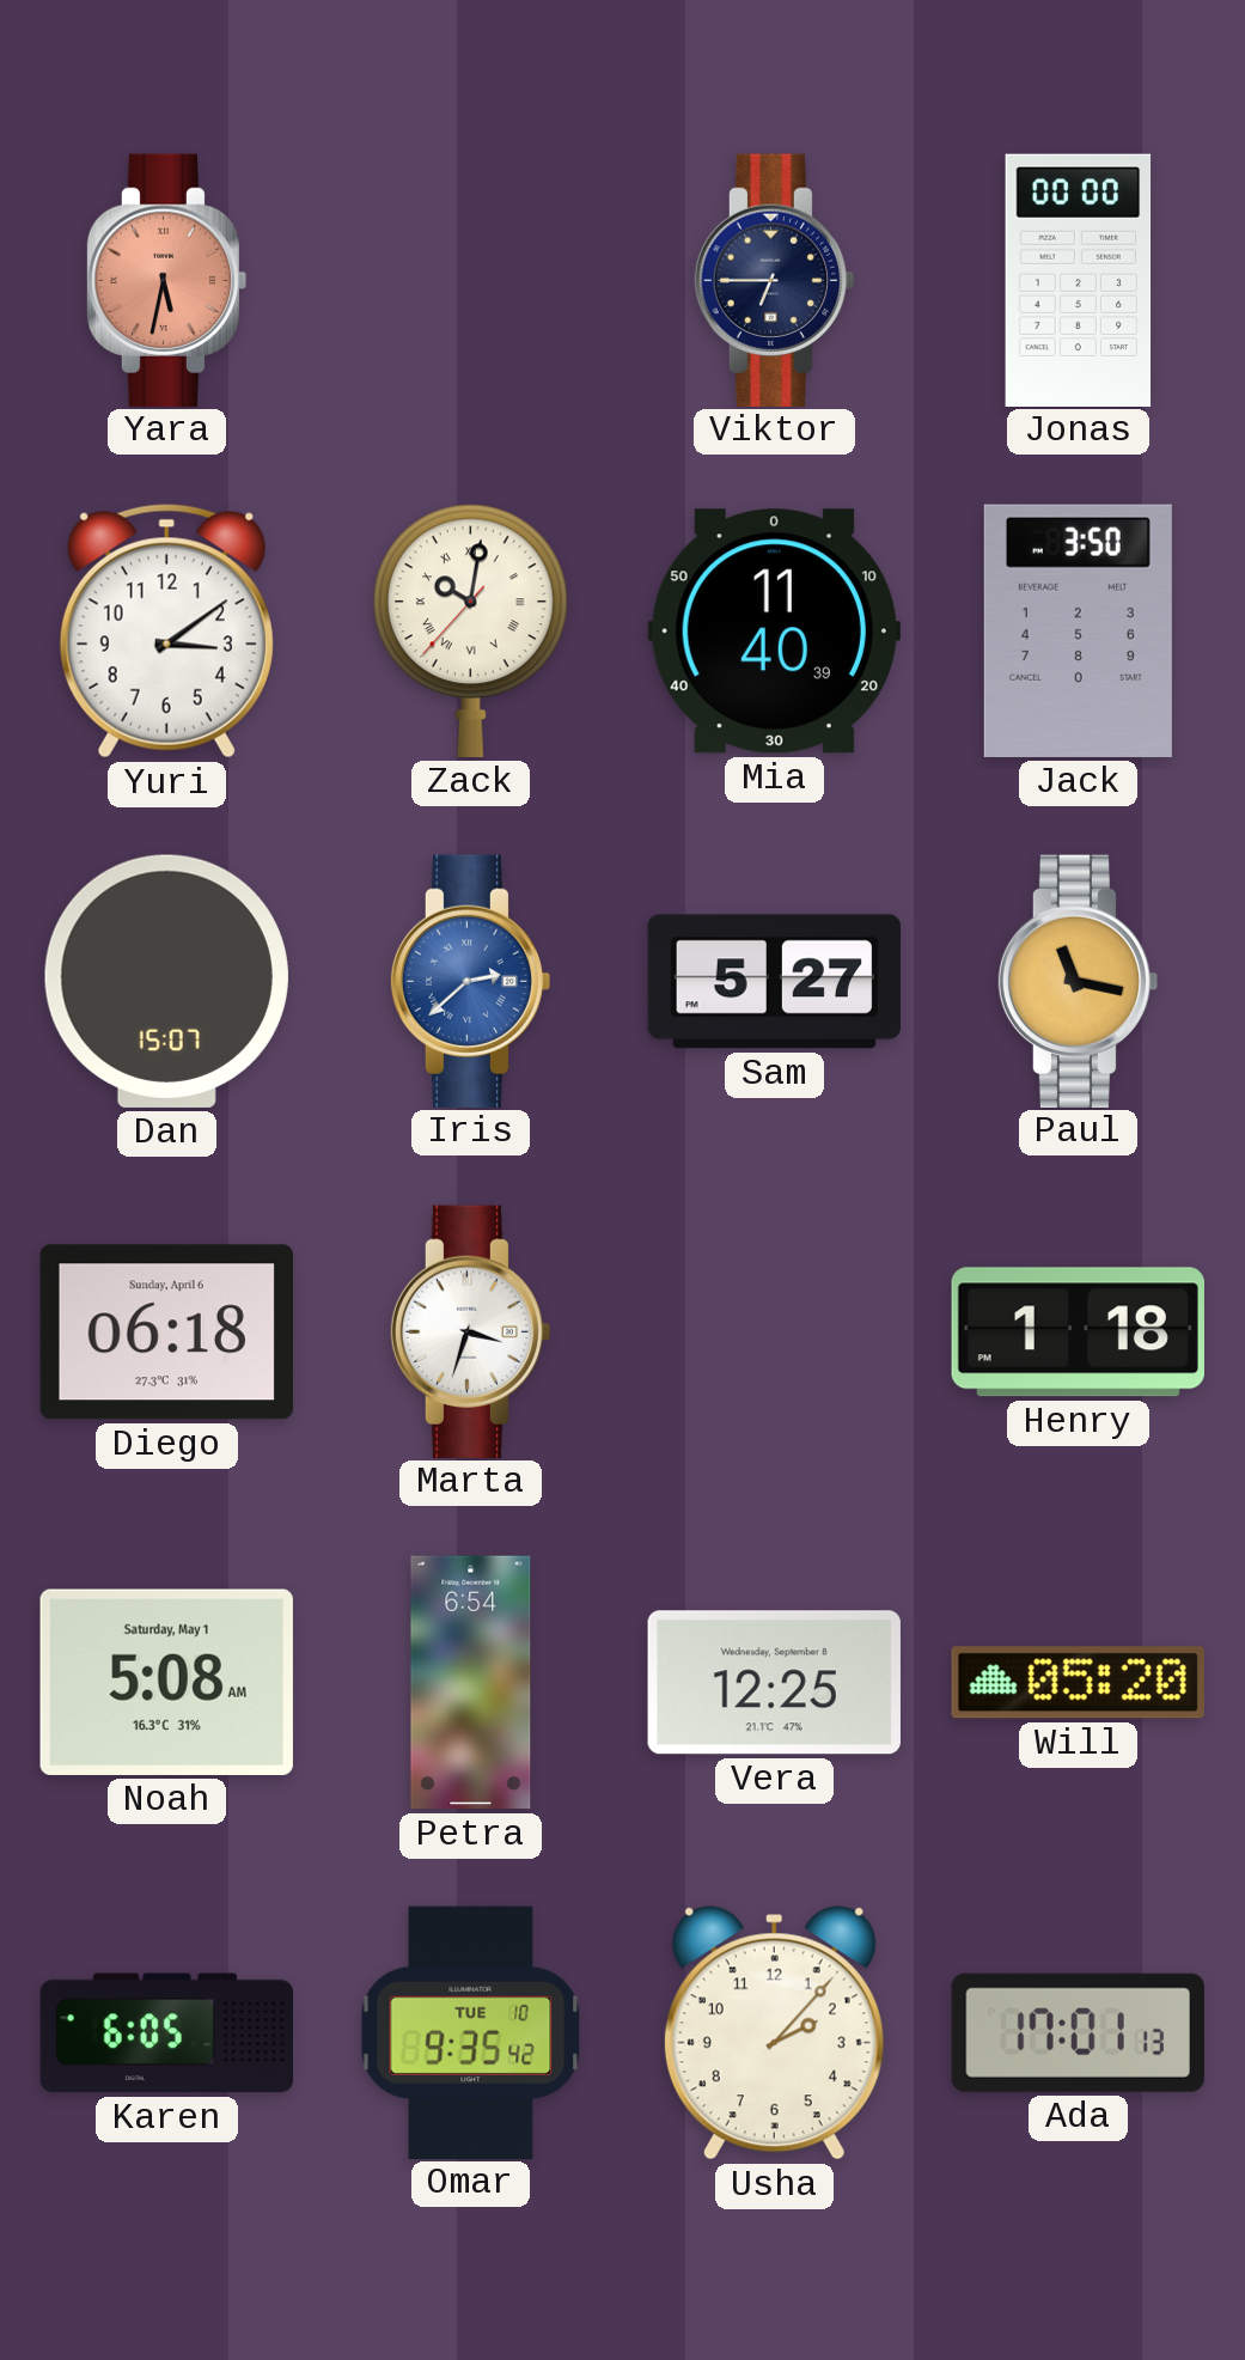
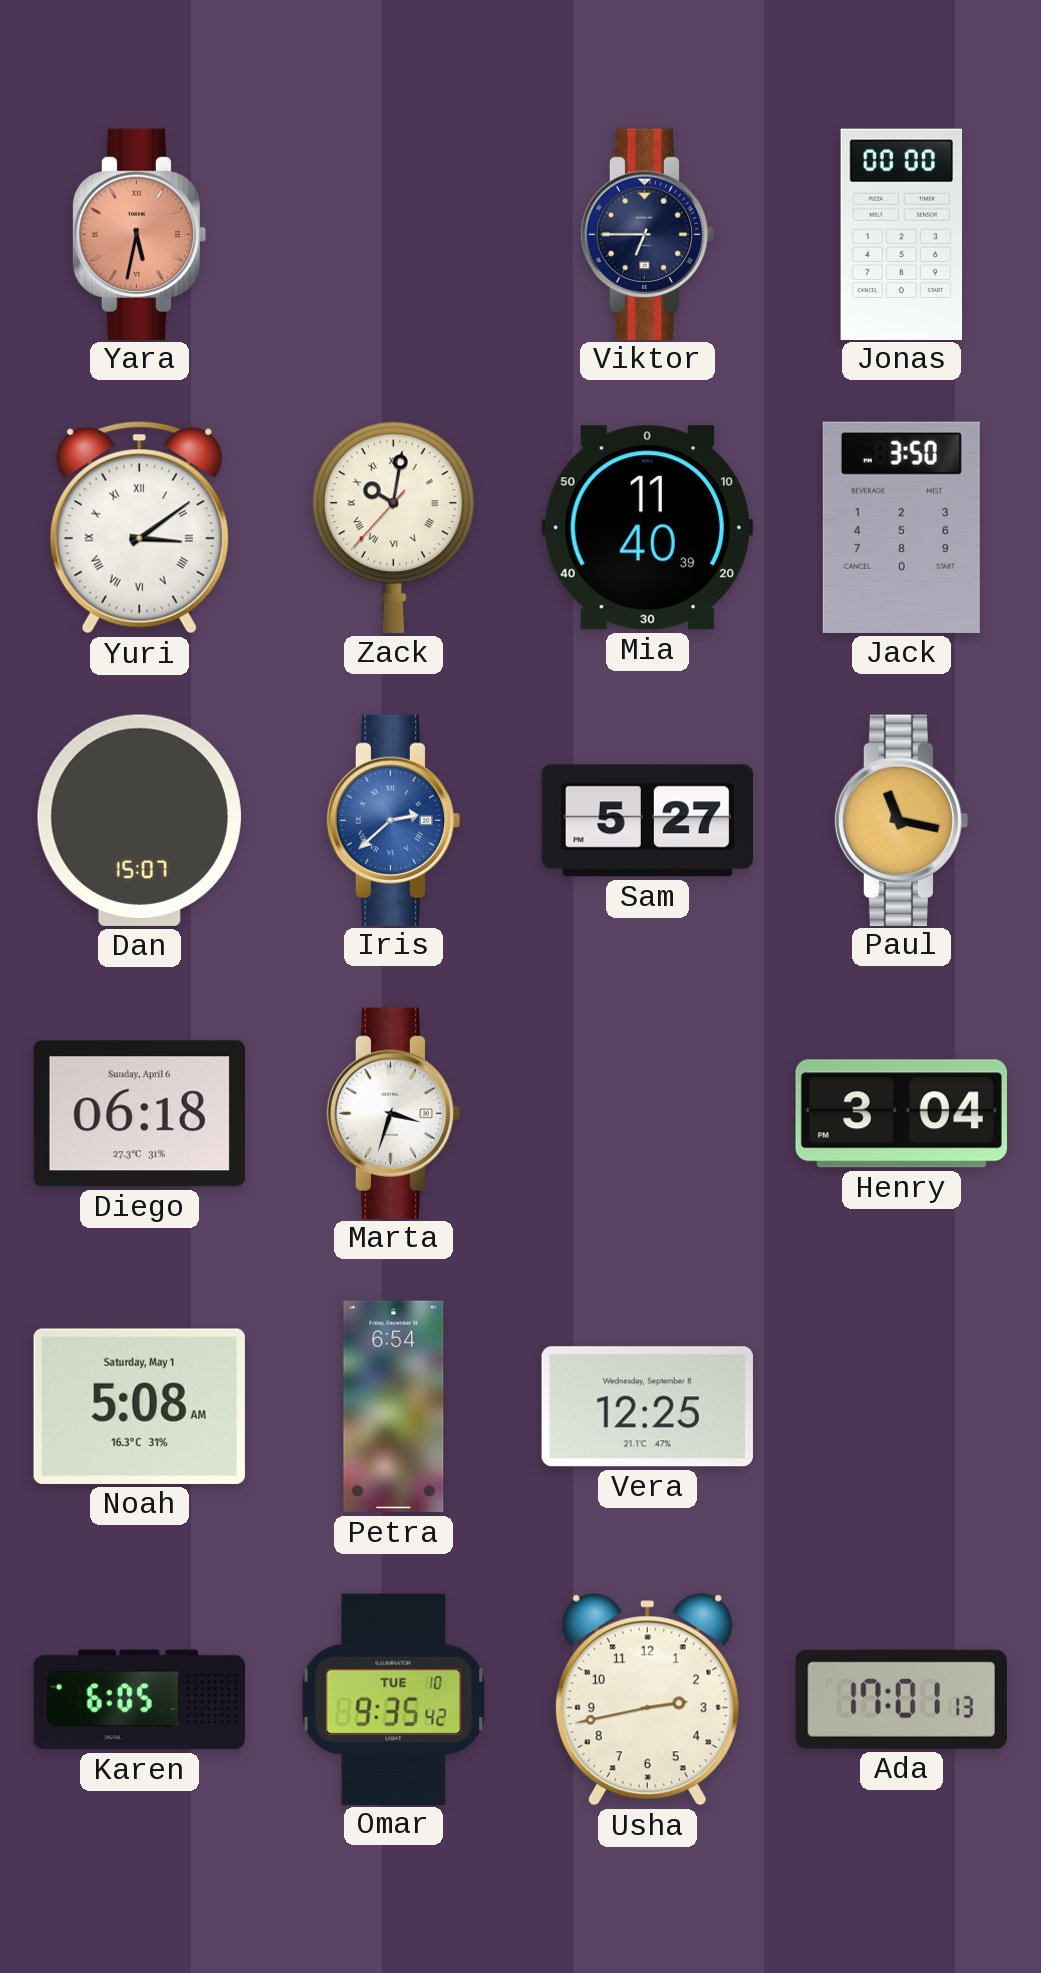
Yuri numerals: Arabic -> Roman
Henry: 1:18 -> 3:04
Will: 05:20 -> none
Usha: 2:07 -> 2:43
